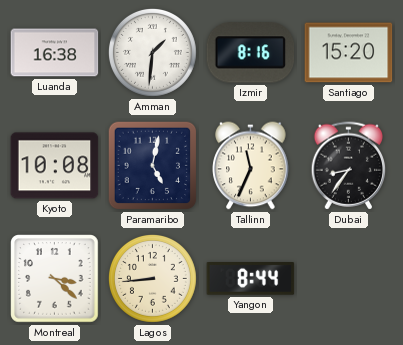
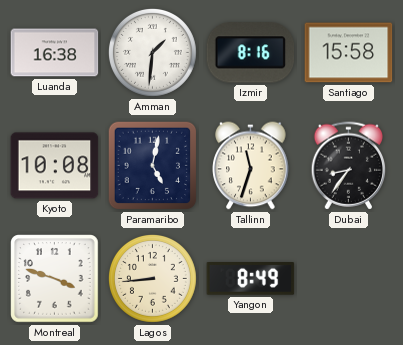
Santiago: 15:20 -> 15:58
Tallinn: 11:34 -> 11:33
Montreal: 3:22 -> 3:48
Yangon: 8:44 -> 8:49
